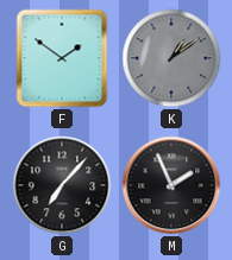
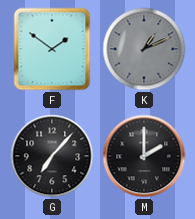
K: 1:09 -> 1:11
M: 1:56 -> 2:00
